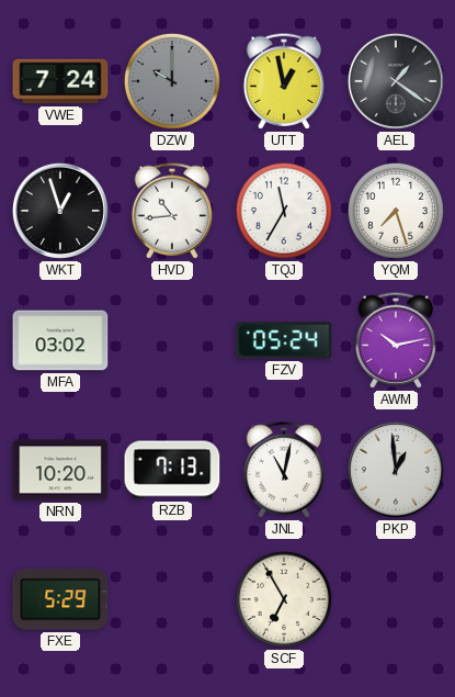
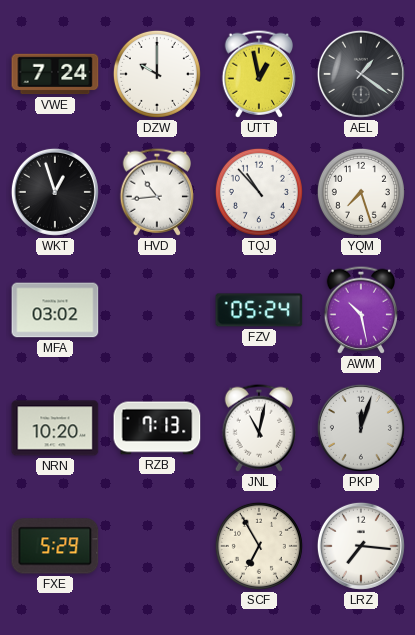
DZW dial: grey -> white
TQJ: 11:35 -> 10:53
AWM: 10:13 -> 10:28
PKP: 12:59 -> 12:03
LRZ: none -> 7:16
